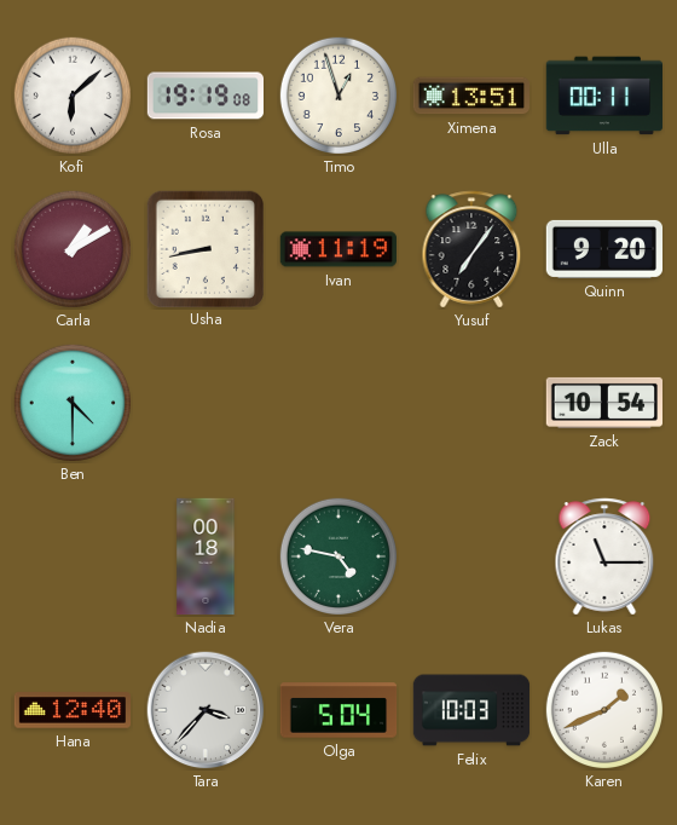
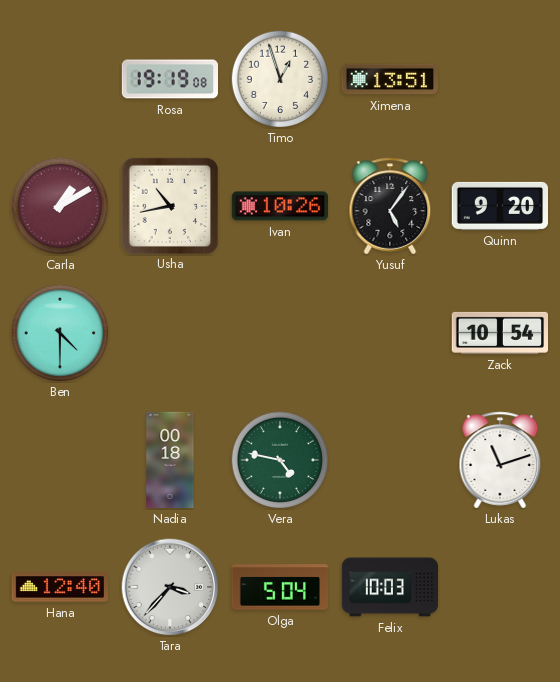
Kofi: 6:08 -> none
Ulla: 00:11 -> none
Usha: 8:43 -> 10:43
Ivan: 11:19 -> 10:26
Yusuf: 7:06 -> 5:06
Lukas: 11:15 -> 11:12
Karen: 1:41 -> none
